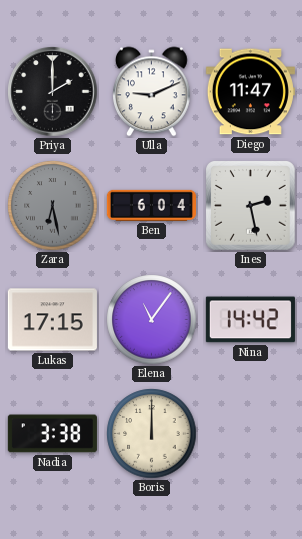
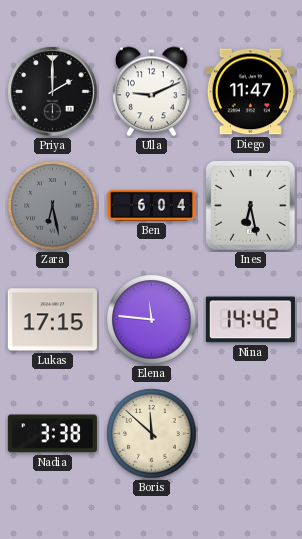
Ines: 2:28 -> 6:28
Elena: 11:06 -> 11:46
Boris: 12:00 -> 11:52
